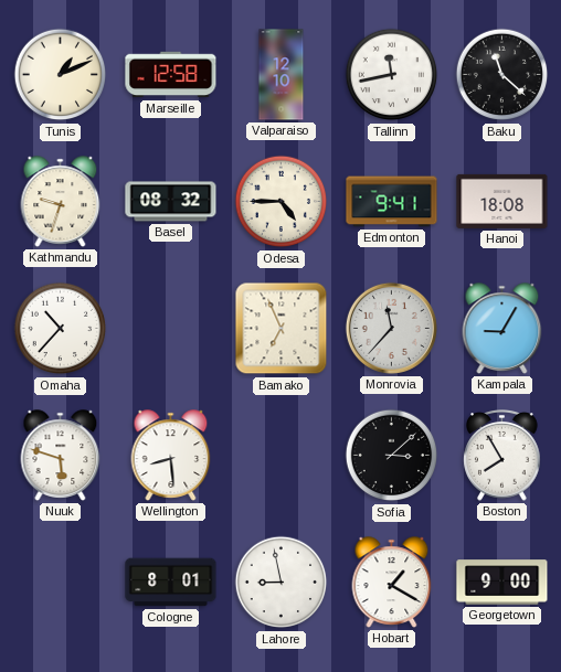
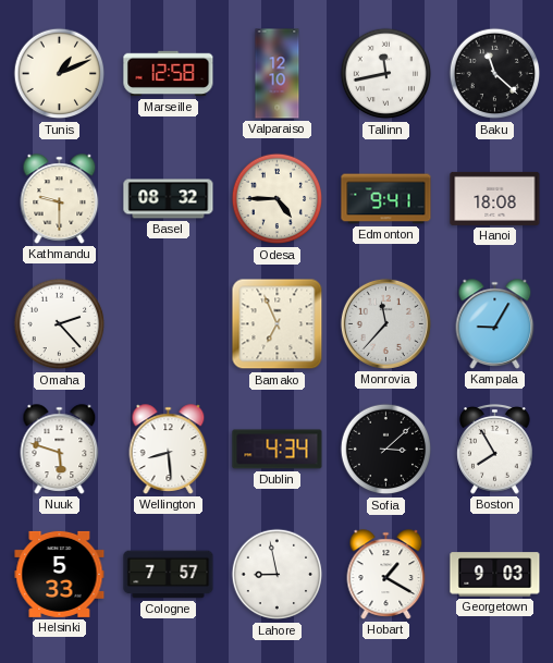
Kathmandu: 9:33 -> 9:30
Omaha: 10:37 -> 2:23
Dublin: none -> 4:34
Helsinki: none -> 5:33
Cologne: 8:01 -> 7:57
Georgetown: 9:00 -> 9:03
